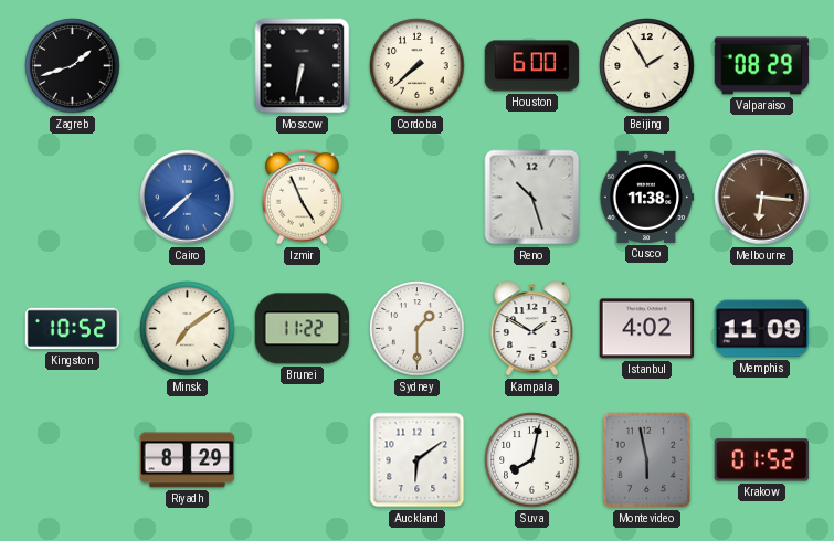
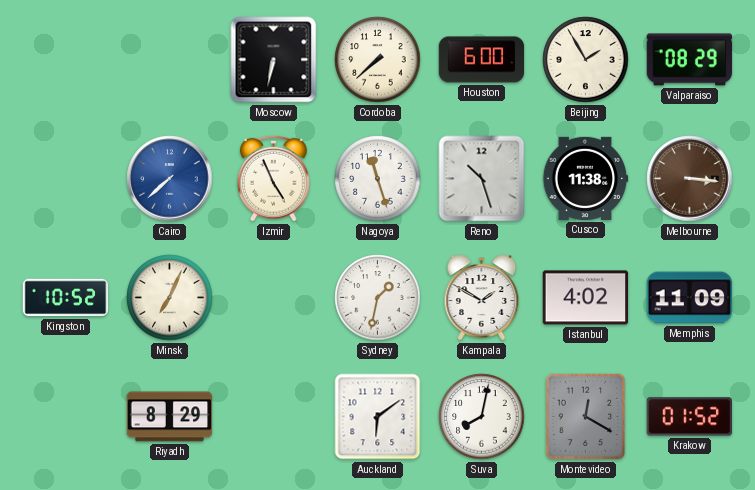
Zagreb: 1:42 -> none
Nagoya: none -> 11:27
Melbourne: 6:16 -> 3:16
Minsk: 7:09 -> 7:04
Brunei: 11:22 -> none
Sydney: 1:30 -> 1:32
Montevideo: 5:58 -> 12:20
